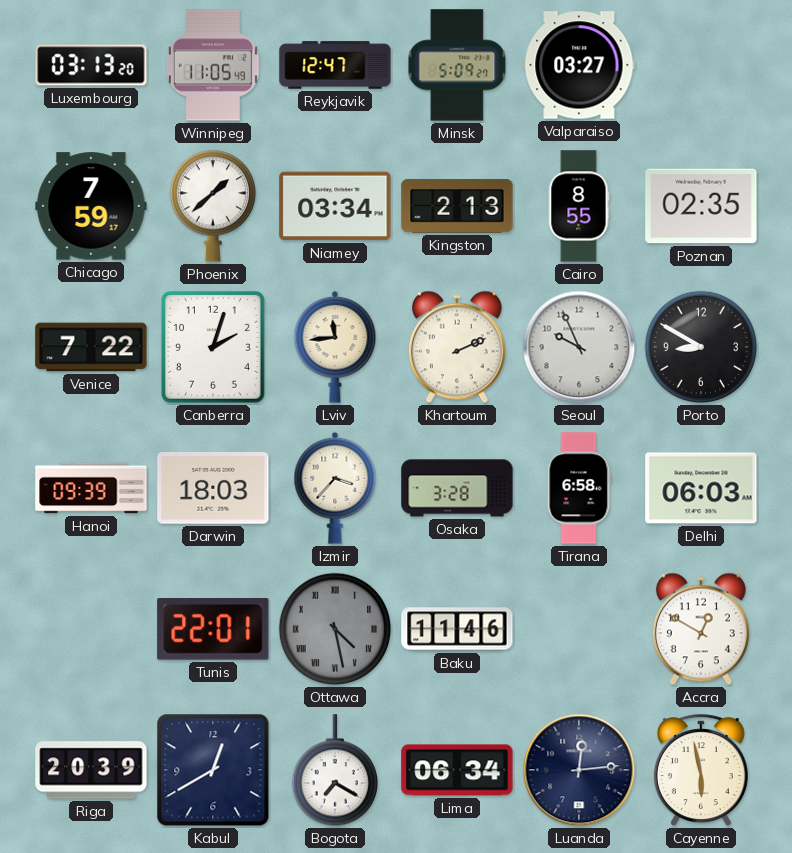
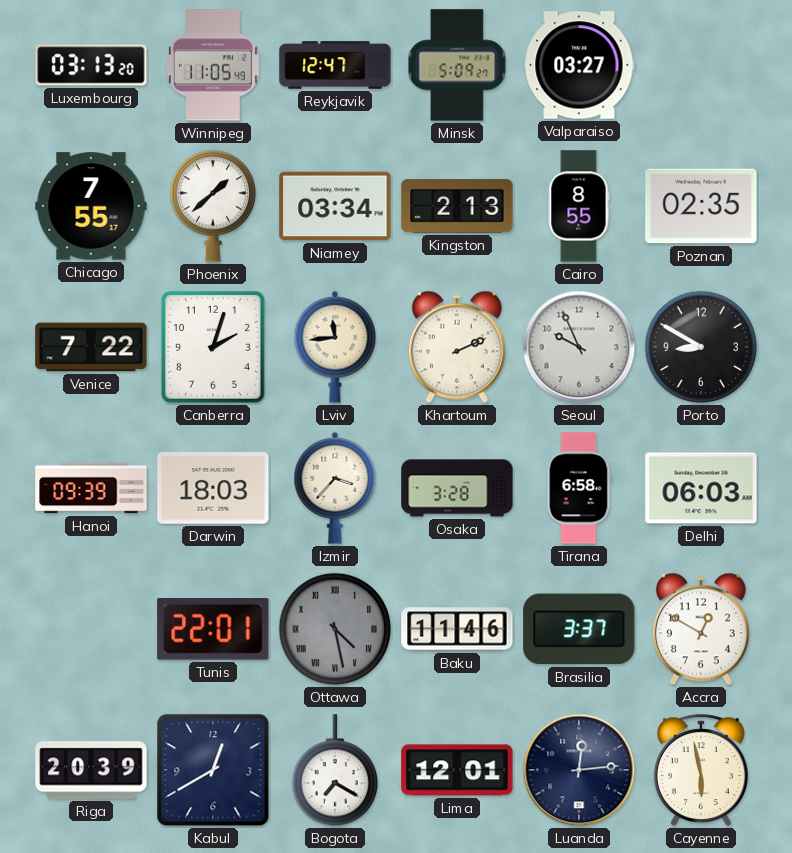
Chicago: 7:59 -> 7:55
Brasilia: none -> 3:37
Lima: 06:34 -> 12:01
